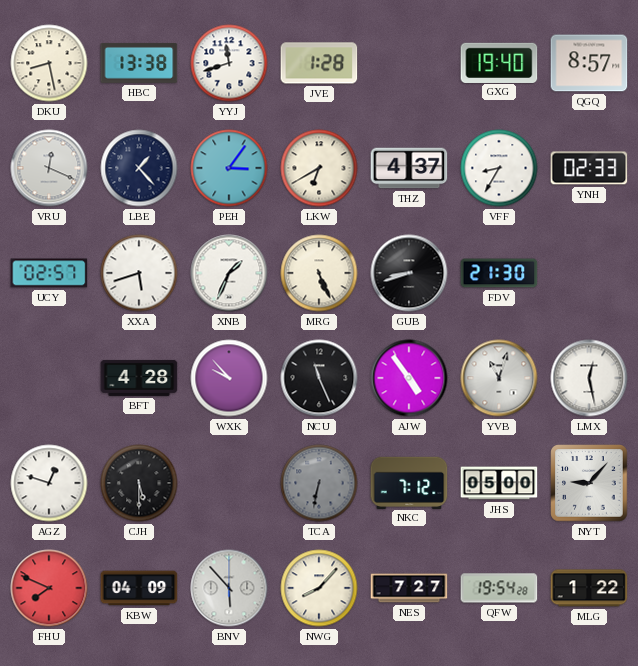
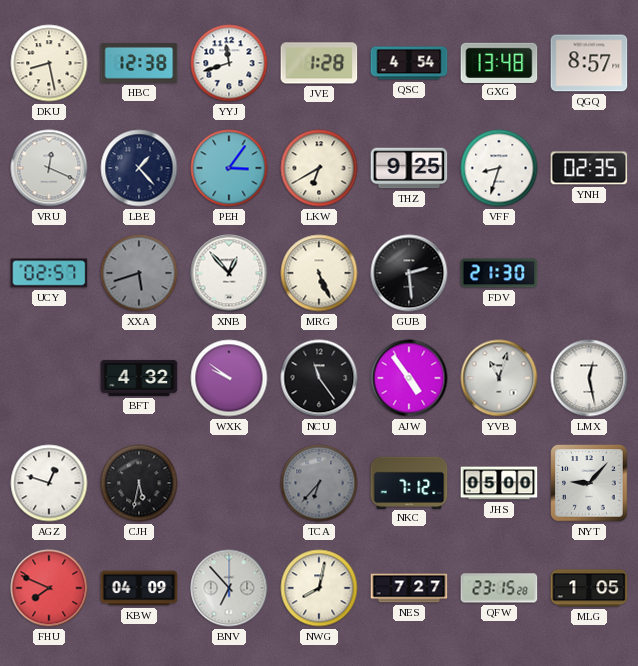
HBC: 13:38 -> 12:38
QSC: none -> 4:54
GXG: 19:40 -> 13:48
THZ: 4:37 -> 9:25
VFF: 8:35 -> 8:33
YNH: 02:33 -> 02:35
XXA dial: white -> grey
XNB: 1:34 -> 12:53
GUB: 8:42 -> 2:29
BFT: 4:28 -> 4:32
WXK: 9:53 -> 9:51
NCU: 11:26 -> 11:24
CJH: 5:30 -> 5:32
TCA: 6:32 -> 6:37
BNV: 5:53 -> 6:53
NWG: 8:07 -> 8:02
QFW: 19:54 -> 23:15
MLG: 1:22 -> 1:05
